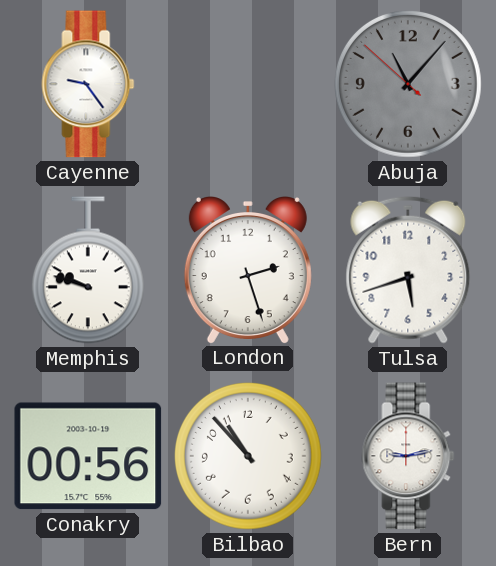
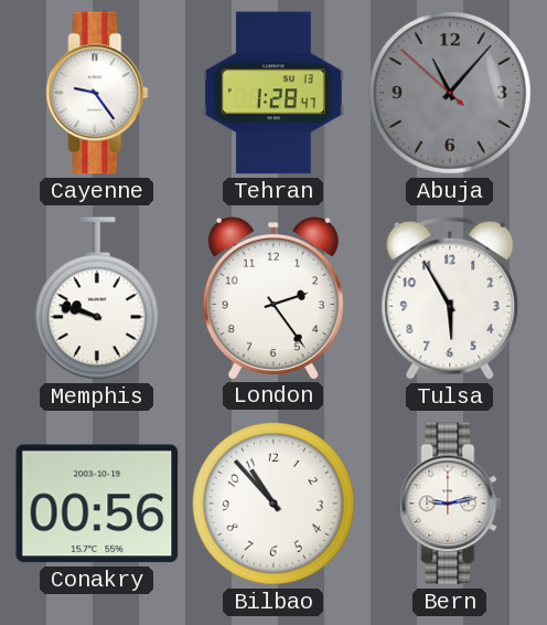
Tehran: none -> 1:28
London: 2:27 -> 2:24
Tulsa: 5:42 -> 5:55
